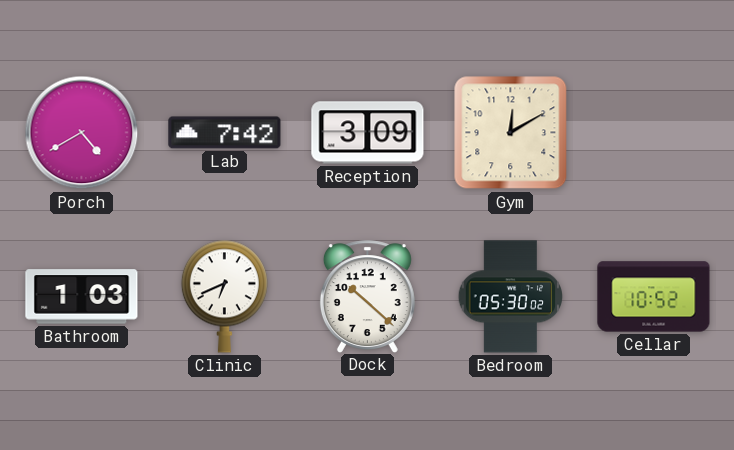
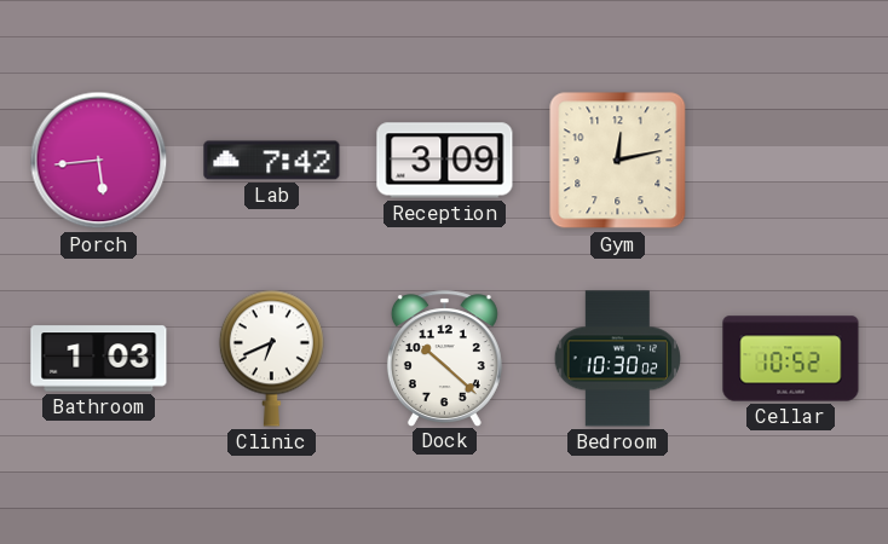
Porch: 4:40 -> 5:44
Gym: 12:10 -> 12:13
Bedroom: 05:30 -> 10:30
